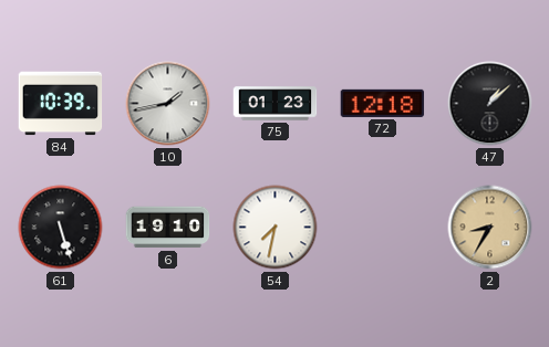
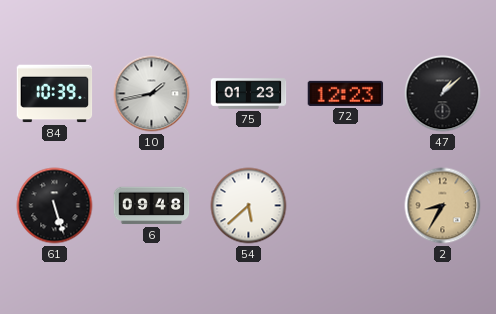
72: 12:18 -> 12:23
6: 19:10 -> 09:48
54: 7:32 -> 5:38
